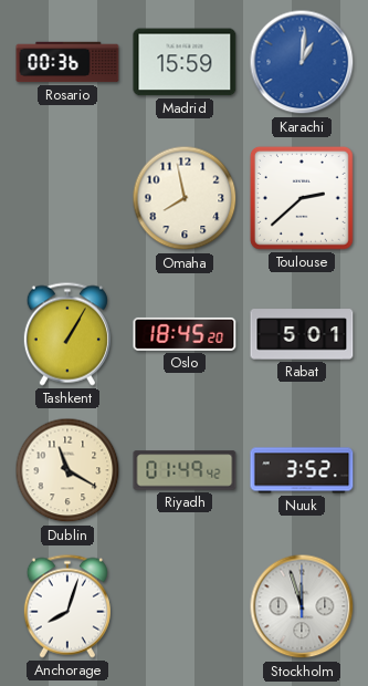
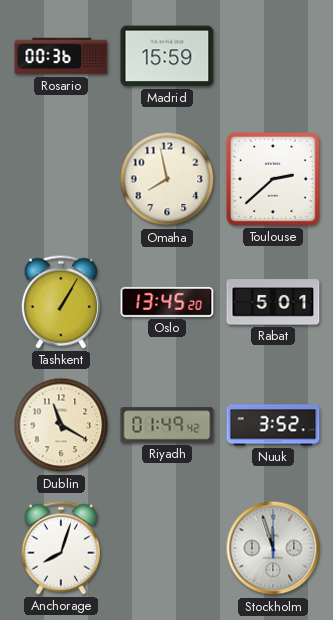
Karachi: 1:01 -> none
Oslo: 18:45 -> 13:45
